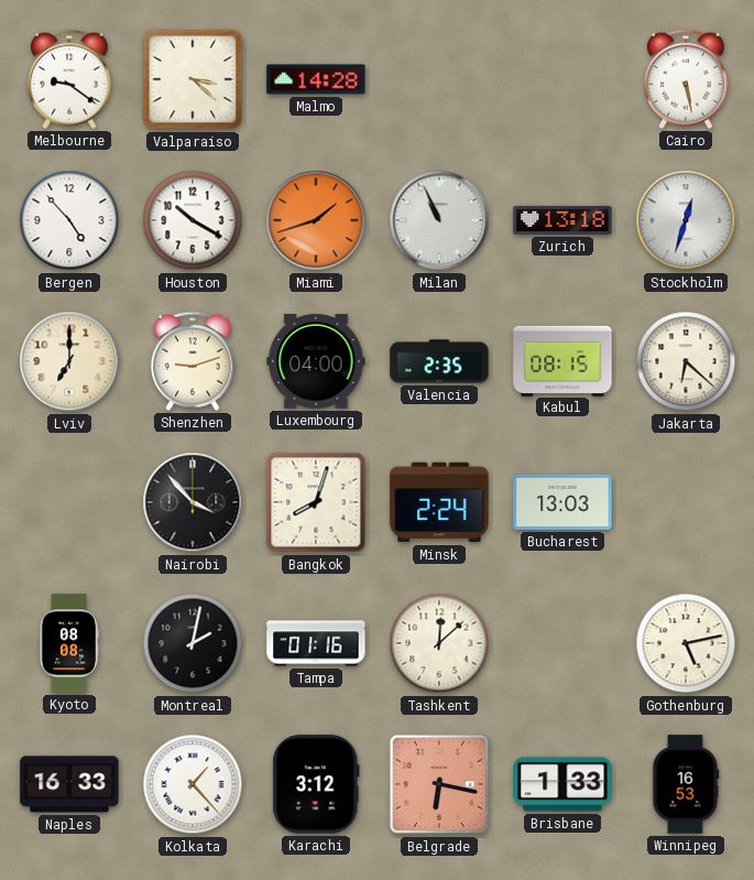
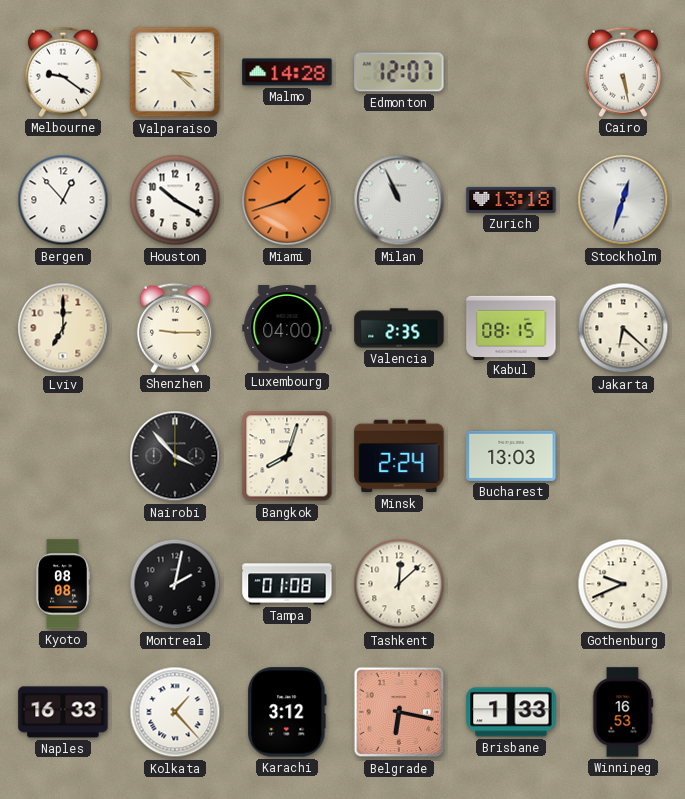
Edmonton: none -> 12:07
Bergen: 4:53 -> 12:53
Shenzhen: 9:12 -> 9:15
Tampa: 01:16 -> 01:08
Gothenburg: 5:13 -> 9:41
